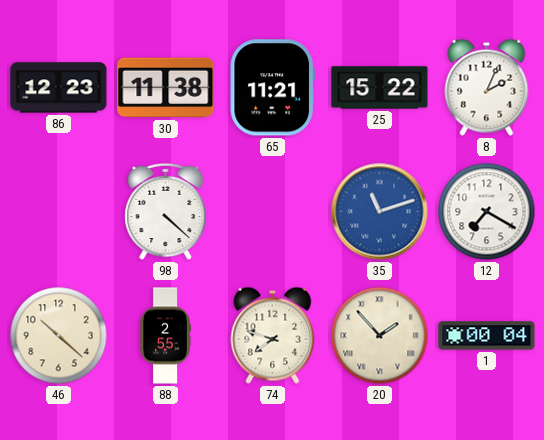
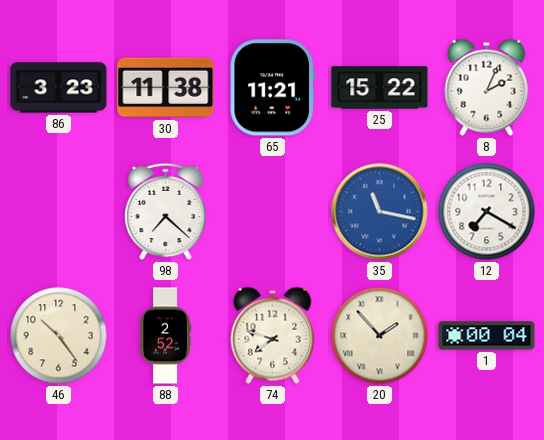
86: 12:23 -> 3:23
98: 4:22 -> 7:22
35: 11:12 -> 11:17
46: 10:22 -> 10:24
88: 2:55 -> 2:52
